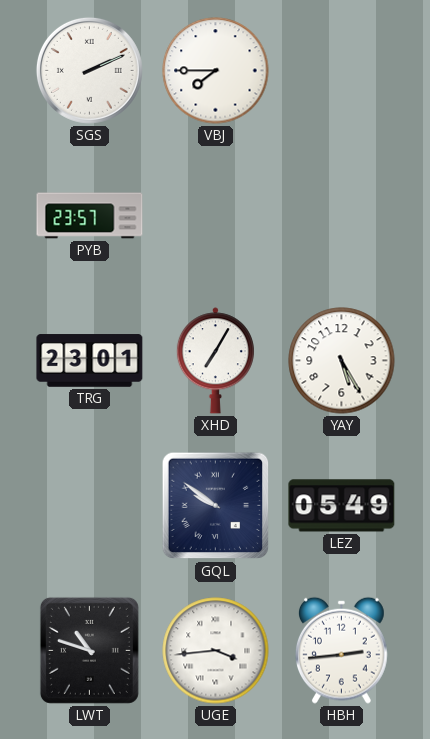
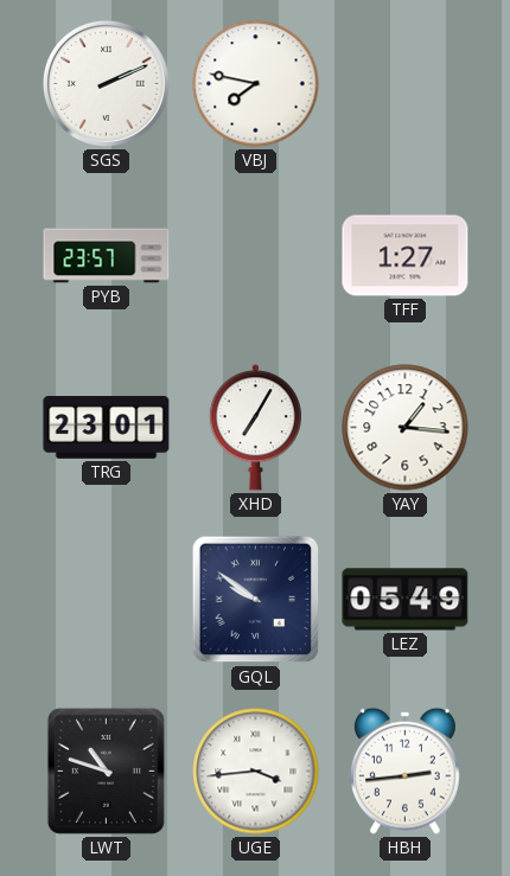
VBJ: 7:45 -> 7:47
TFF: none -> 1:27
YAY: 5:25 -> 1:16
